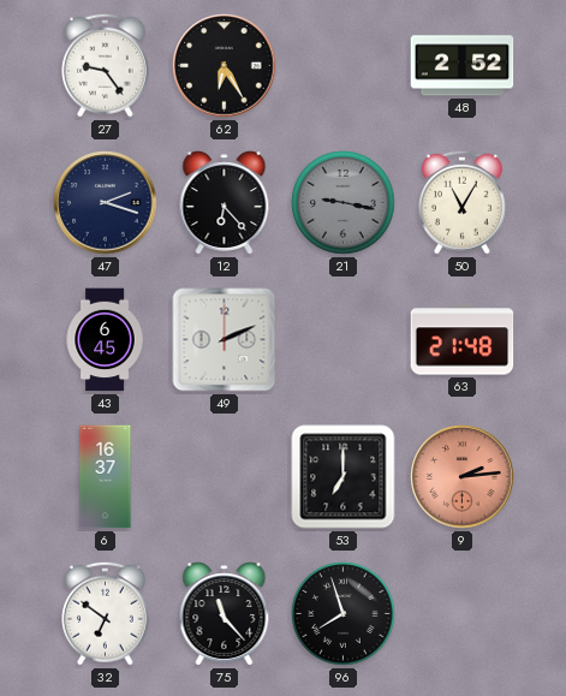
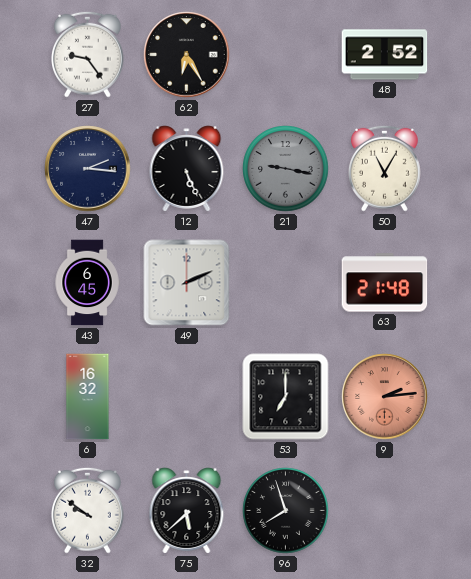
47: 2:18 -> 2:16
12: 6:23 -> 5:26
6: 16:37 -> 16:32
32: 6:51 -> 9:51
75: 11:23 -> 5:38
